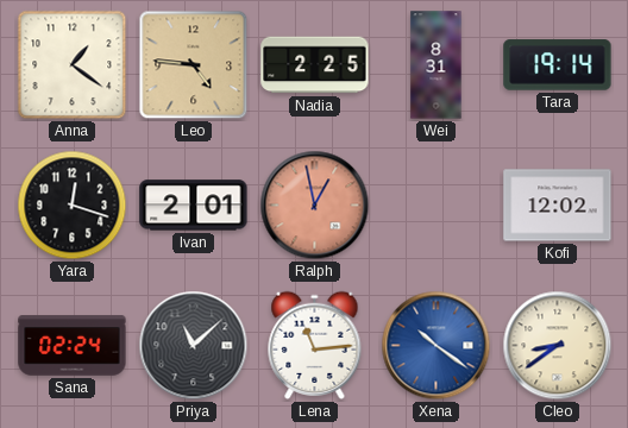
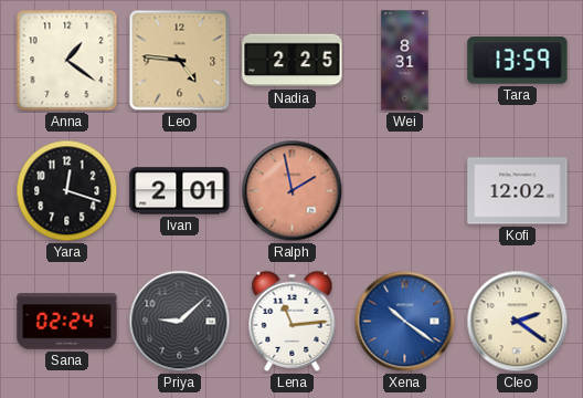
Tara: 19:14 -> 13:59
Ralph: 12:58 -> 1:58
Priya: 11:08 -> 9:08
Cleo: 8:39 -> 2:21
